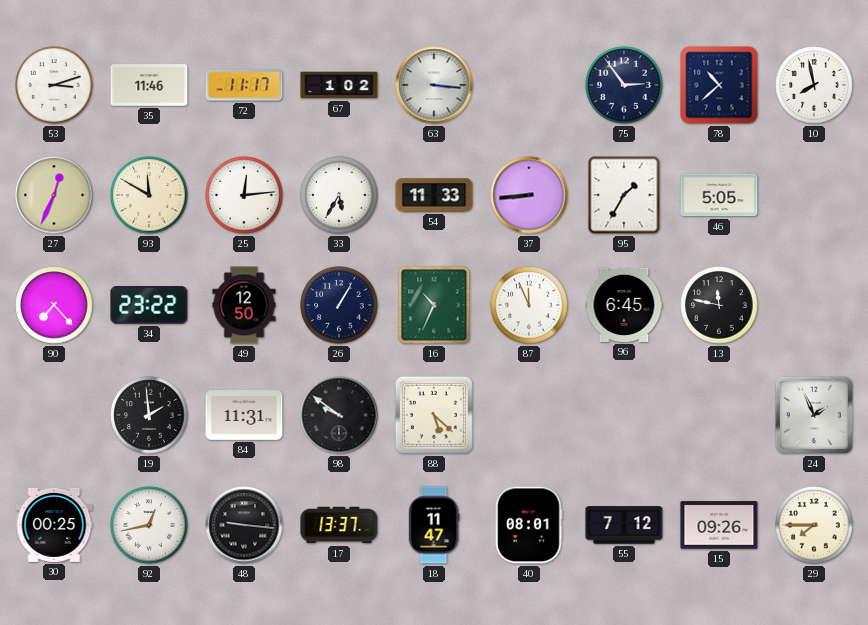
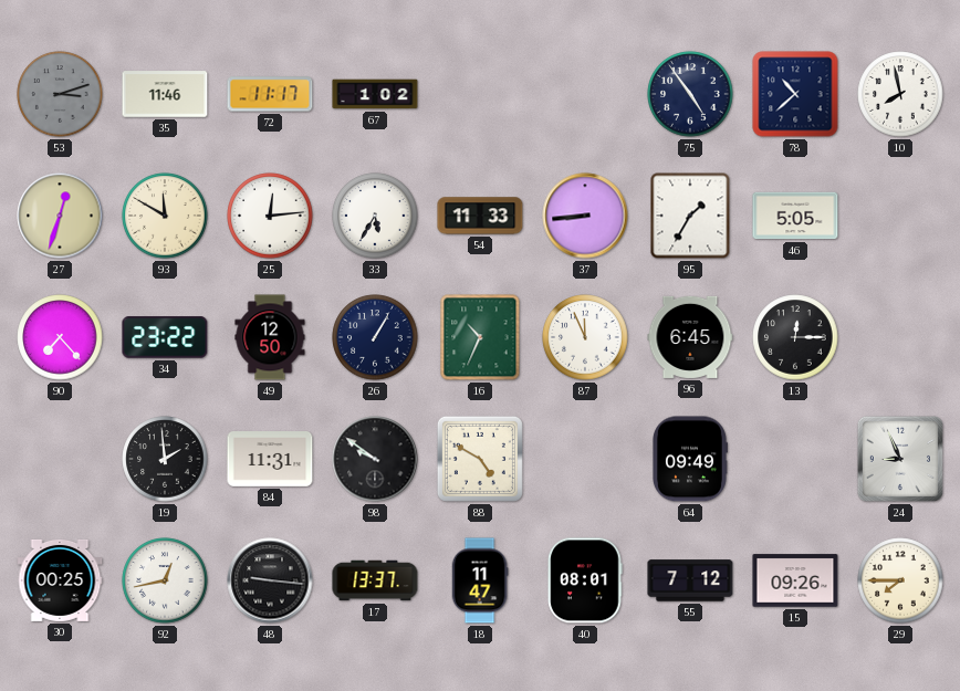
53 dial: white -> grey
63: 3:16 -> none
75: 2:54 -> 4:54
27: 12:34 -> 12:33
13: 11:47 -> 12:15
88: 5:22 -> 4:50
64: none -> 09:49
24: 1:56 -> 8:56
